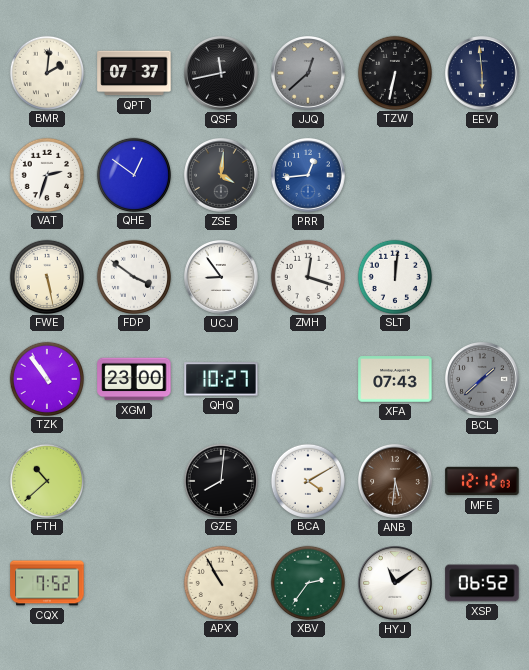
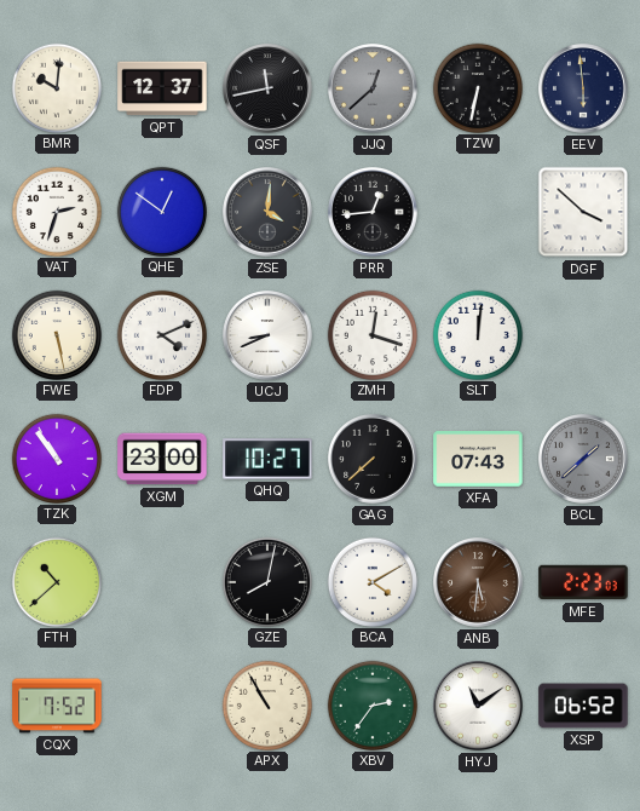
BMR: 2:01 -> 10:01
QPT: 07:37 -> 12:37
PRR dial: blue -> black
DGF: none -> 3:52
FDP: 3:51 -> 4:11
UCJ: 8:54 -> 8:41
GAG: none -> 7:38
GZE: 8:01 -> 8:02
MFE: 12:12 -> 2:23
